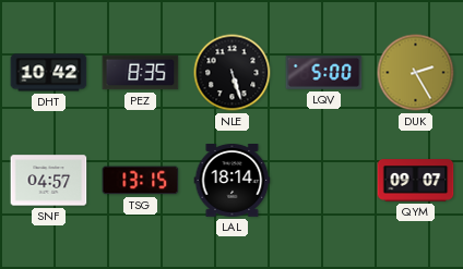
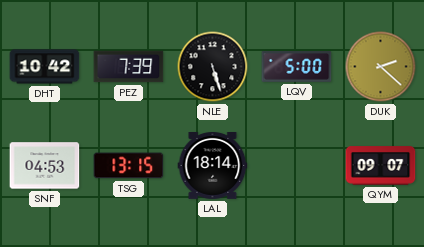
PEZ: 8:35 -> 7:39
DUK: 2:25 -> 2:22
SNF: 04:57 -> 04:53
